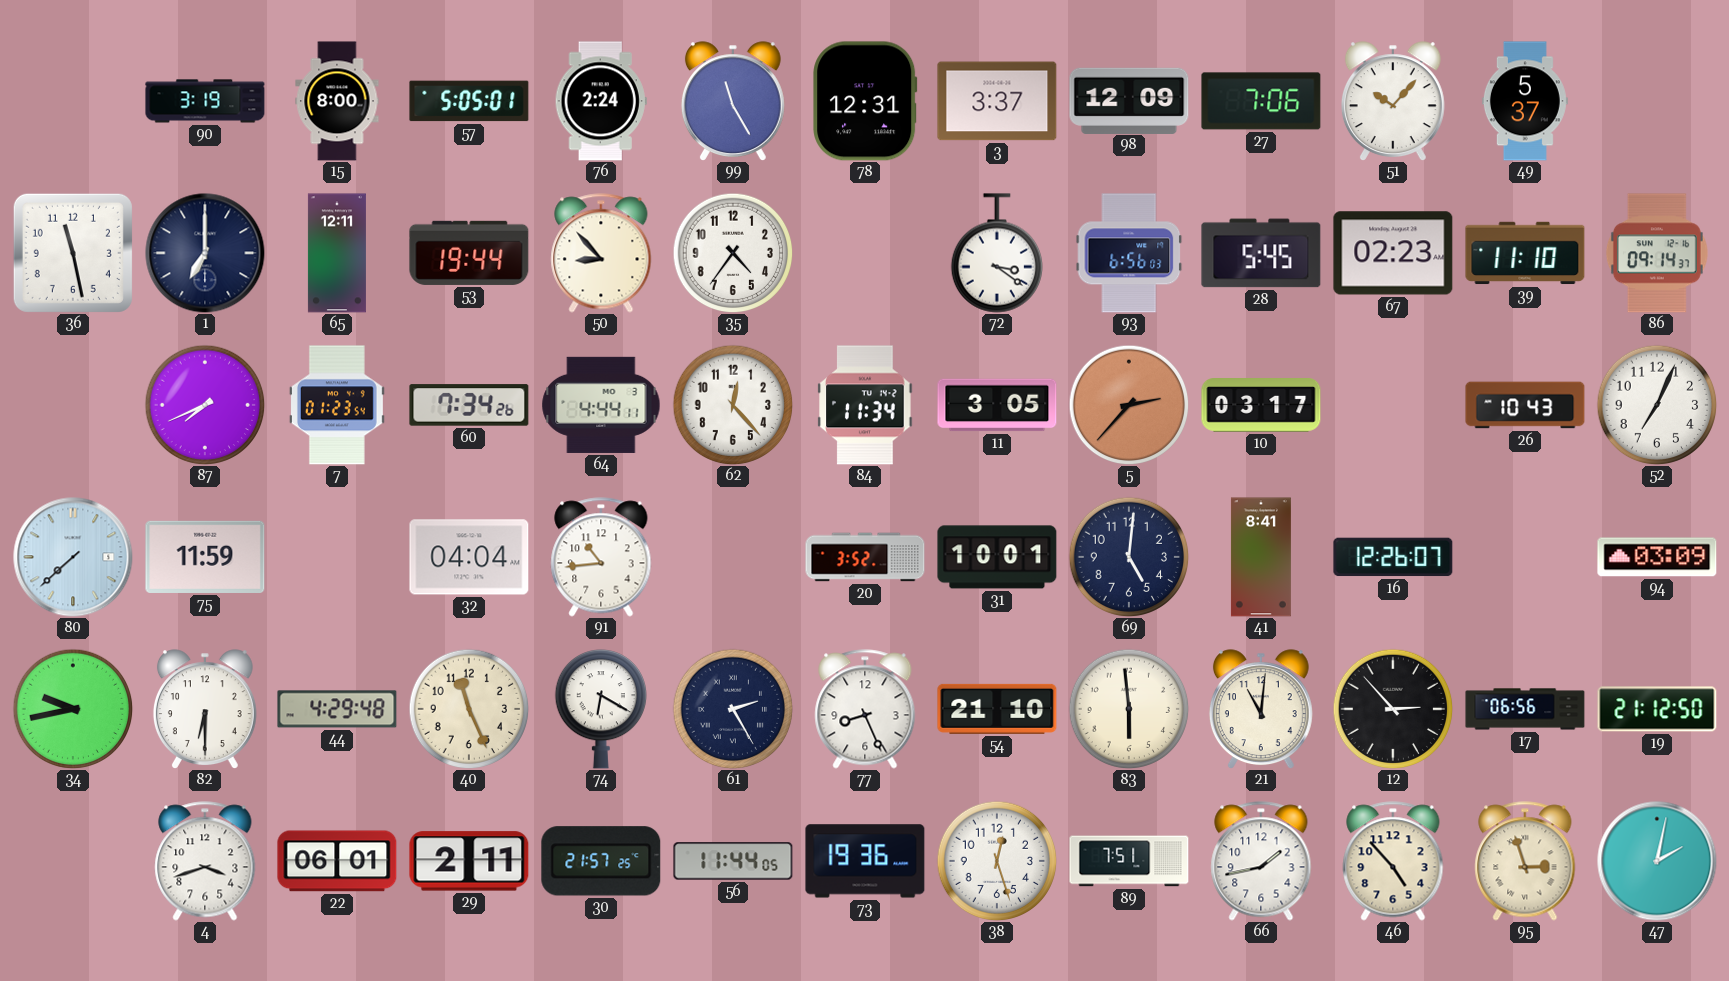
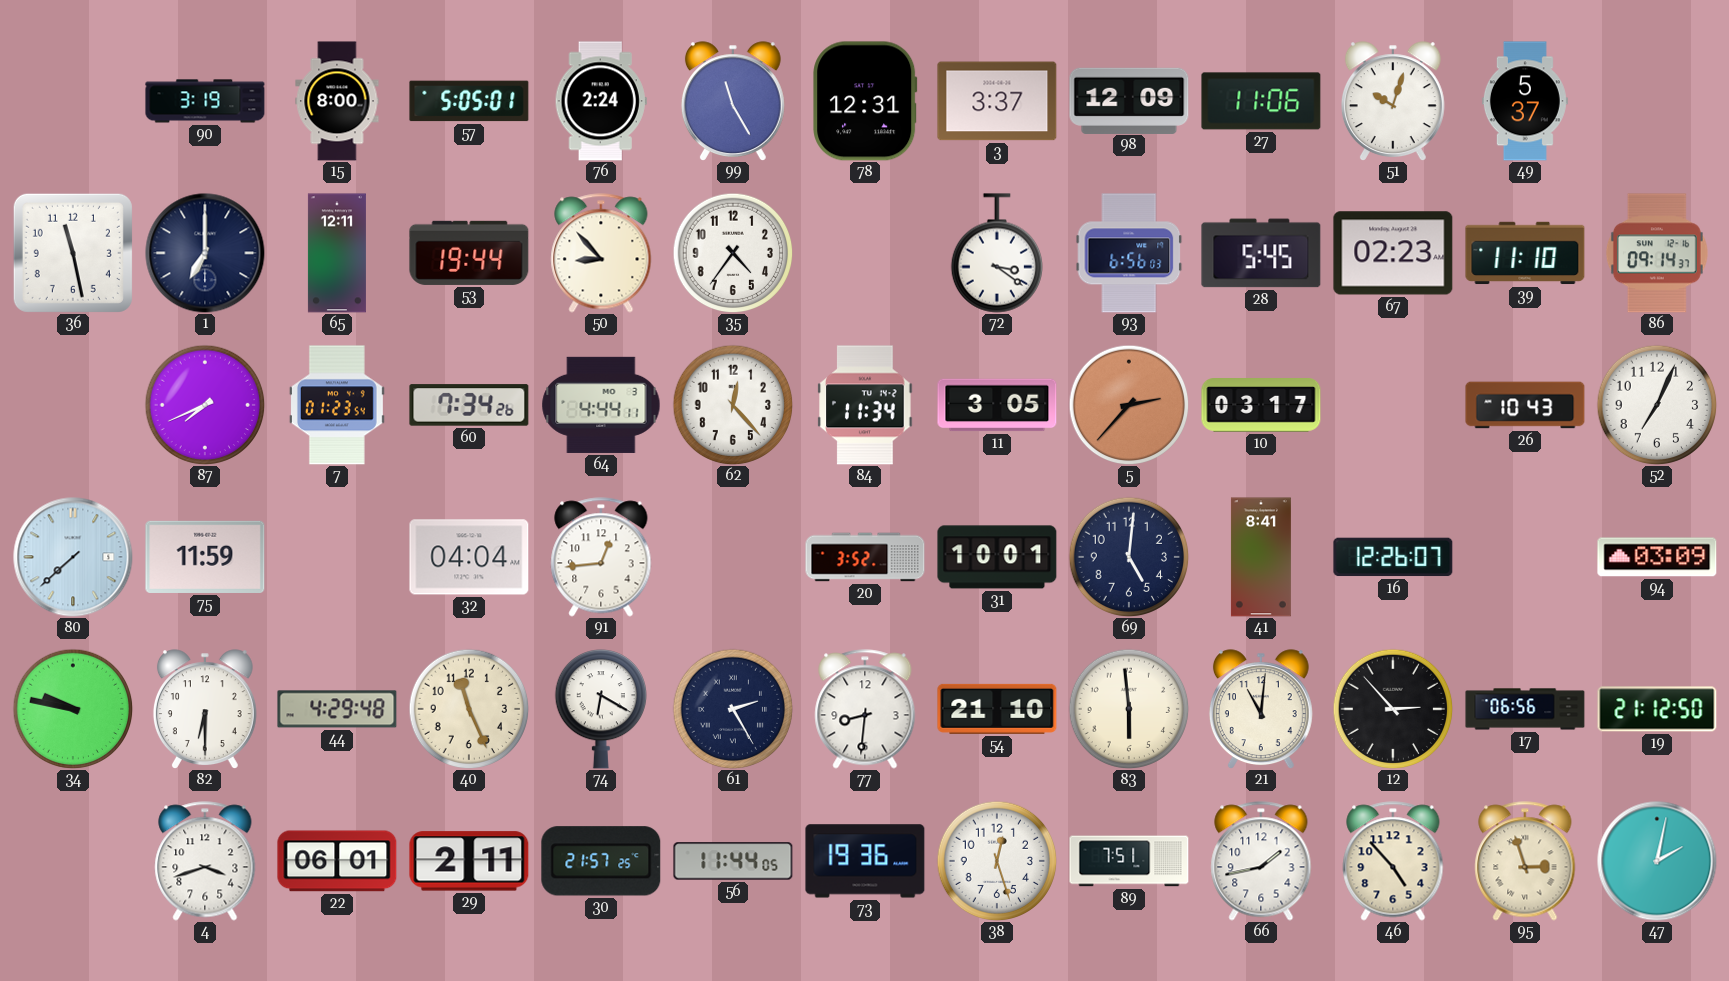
27: 7:06 -> 11:06
51: 10:07 -> 10:03
91: 10:44 -> 12:44
34: 9:43 -> 9:47
77: 8:26 -> 8:31
